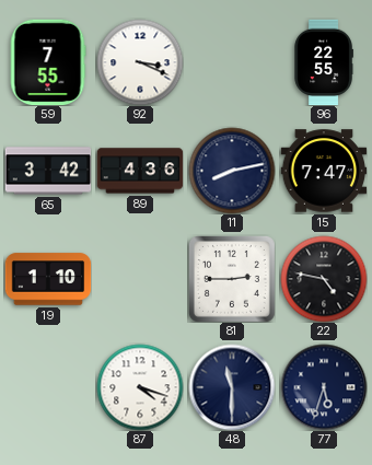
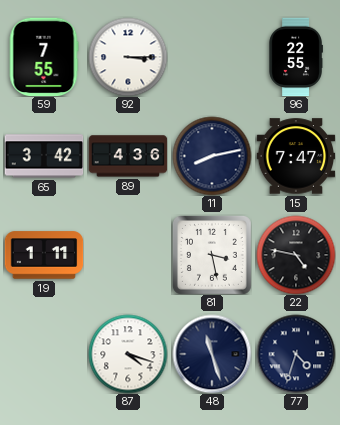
92: 3:19 -> 3:15
19: 1:10 -> 1:11
81: 2:45 -> 3:28
48: 11:30 -> 11:27
77: 5:33 -> 4:33
